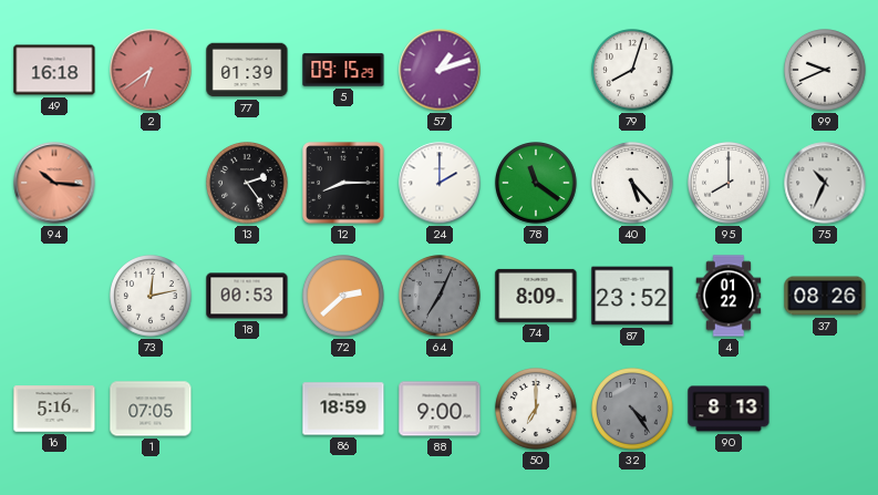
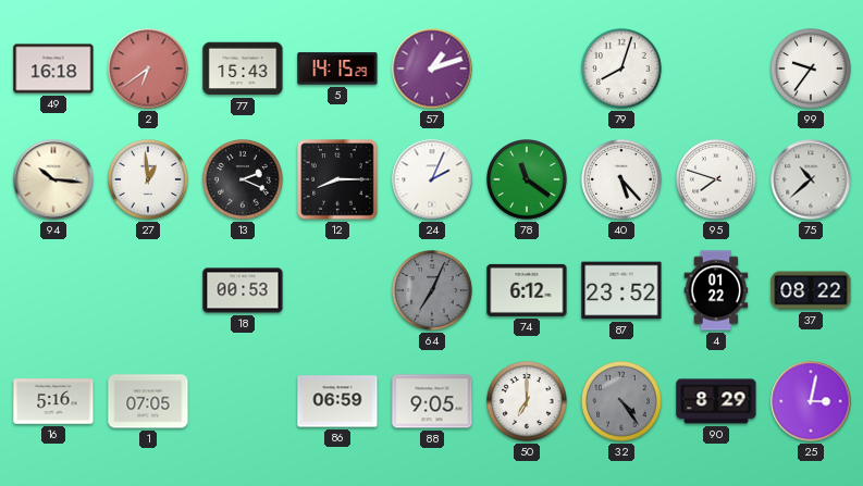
77: 01:39 -> 15:43
5: 09:15 -> 14:15
99: 9:41 -> 9:36
94 dial: salmon -> cream
27: none -> 12:59
13: 2:24 -> 2:19
24: 2:00 -> 2:04
95: 8:00 -> 7:48
75: 10:34 -> 10:38
73: 12:13 -> none
72: 2:38 -> none
74: 8:09 -> 6:12
37: 08:26 -> 08:22
86: 18:59 -> 06:59
88: 9:00 -> 9:05
90: 8:13 -> 8:29
25: none -> 3:02
